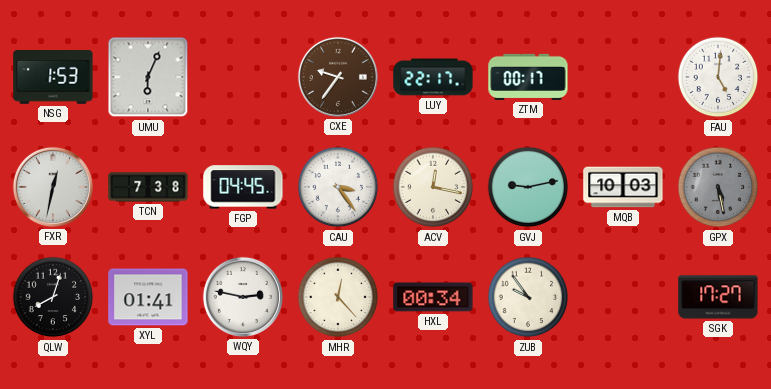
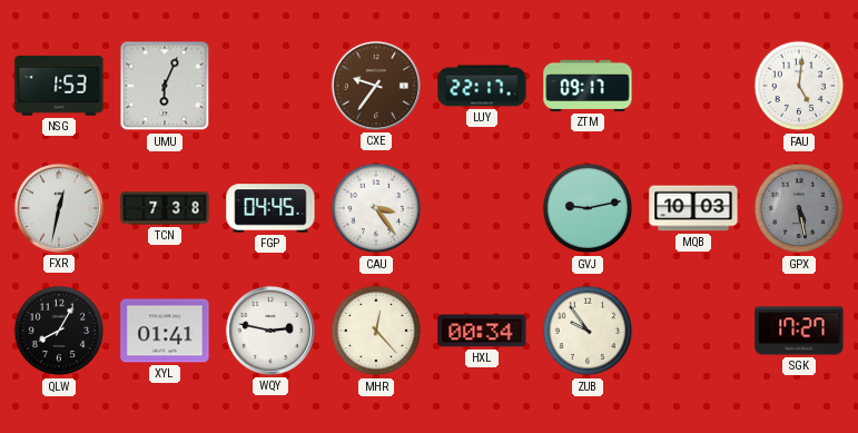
ZTM: 00:17 -> 09:17
ACV: 12:17 -> none
QLW: 8:03 -> 8:05
